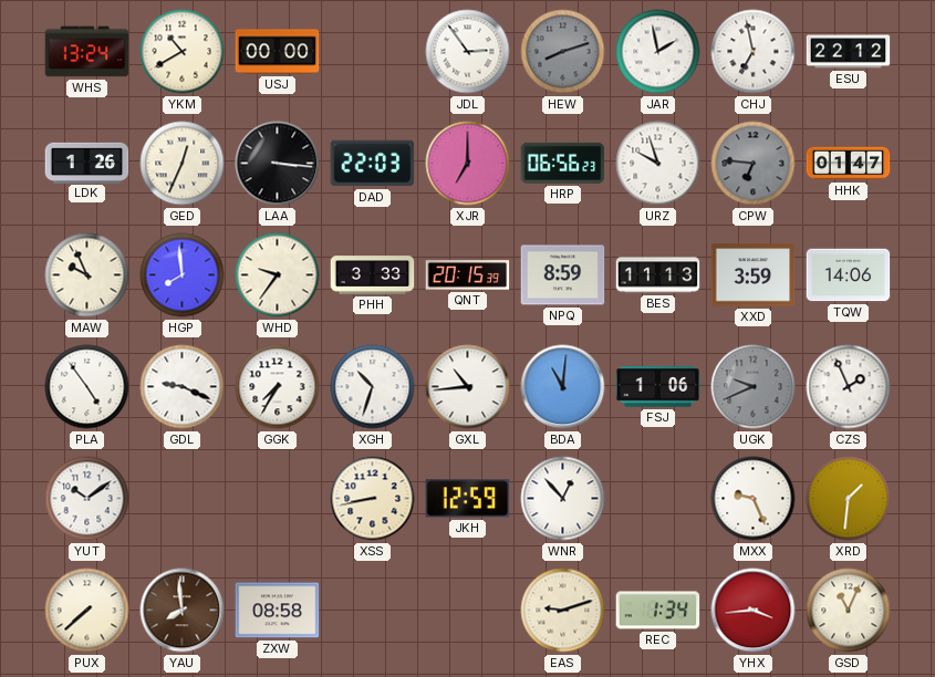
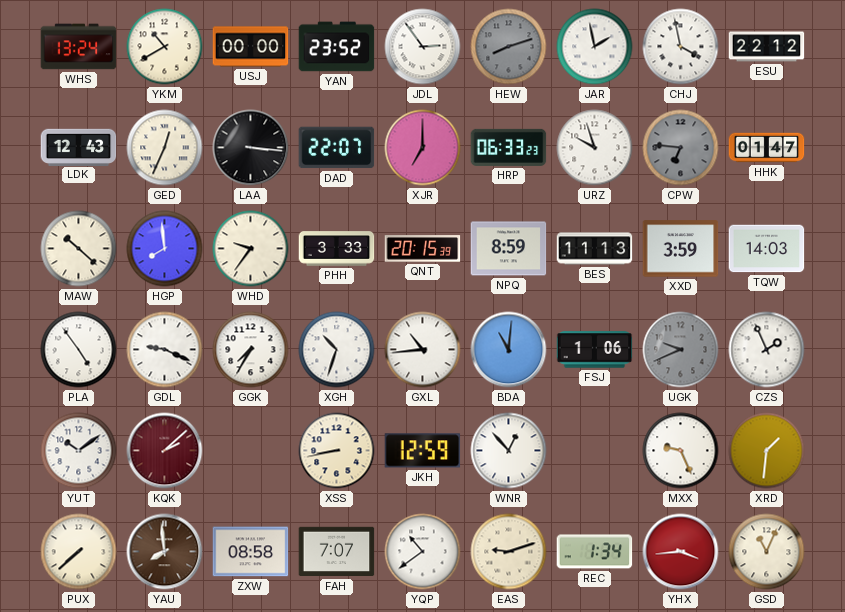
YAN: none -> 23:52
CHJ: 6:58 -> 3:58
LDK: 1:26 -> 12:43
DAD: 22:03 -> 22:07
HRP: 06:56 -> 06:33
MAW: 9:56 -> 10:22
TQW: 14:06 -> 14:03
KQK: none -> 2:08
FAH: none -> 7:07
YQP: none -> 10:39
